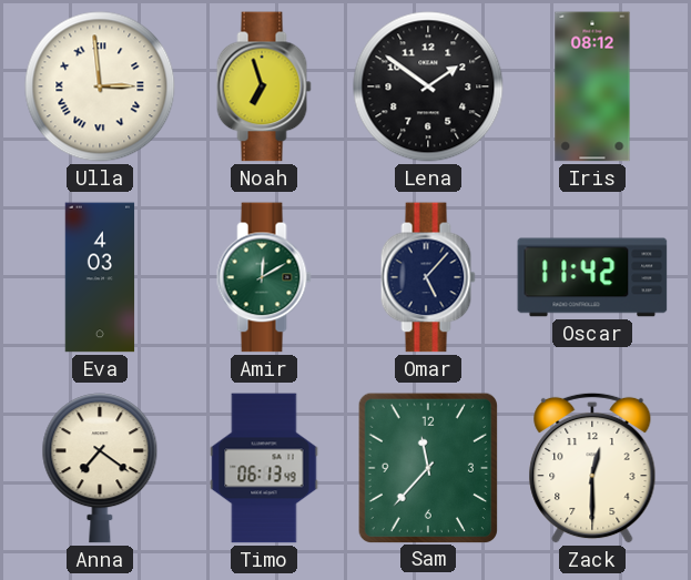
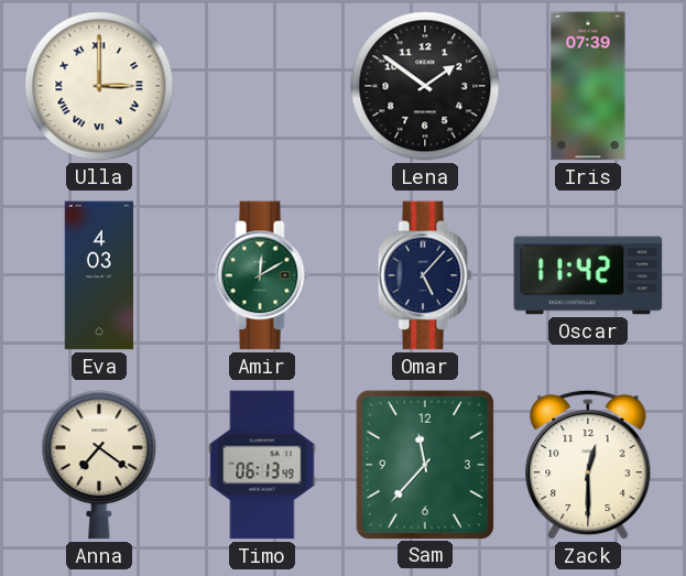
Ulla: 2:59 -> 3:00
Noah: 6:57 -> none
Iris: 08:12 -> 07:39
